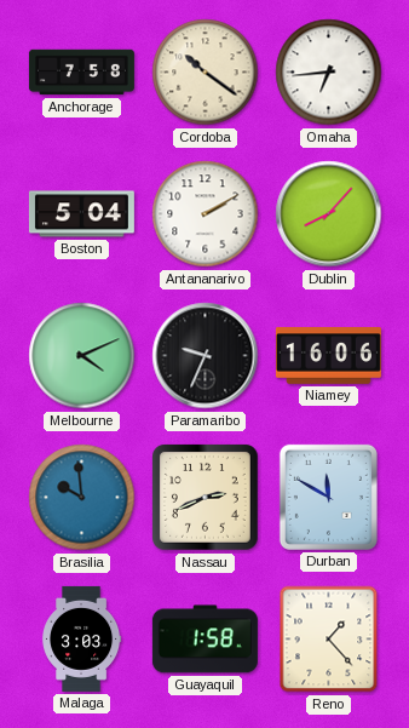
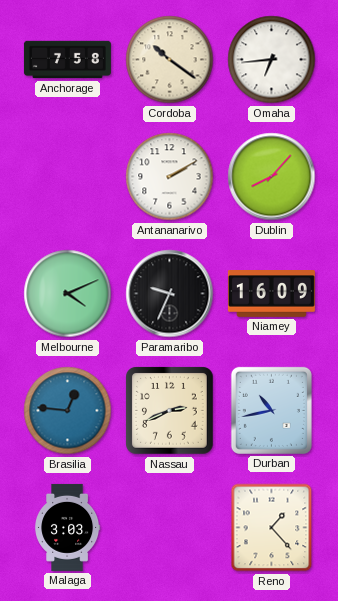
Boston: 5:04 -> none
Niamey: 16:06 -> 16:09
Brasilia: 9:59 -> 12:46
Durban: 11:50 -> 10:43
Guayaquil: 1:58 -> none
